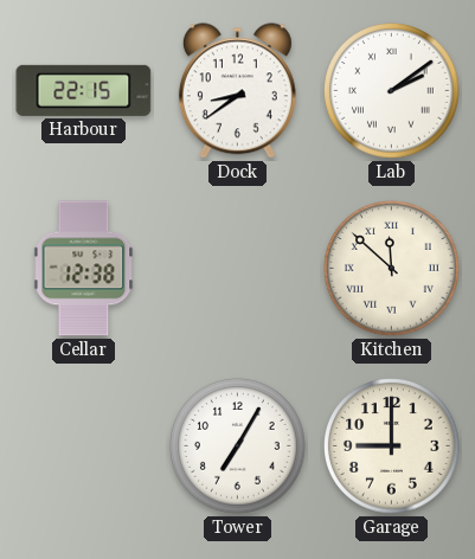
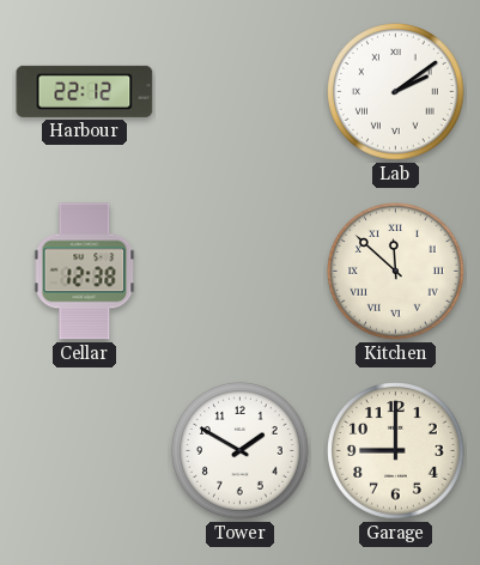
Harbour: 22:15 -> 22:12
Dock: 8:39 -> none
Tower: 7:05 -> 1:50
